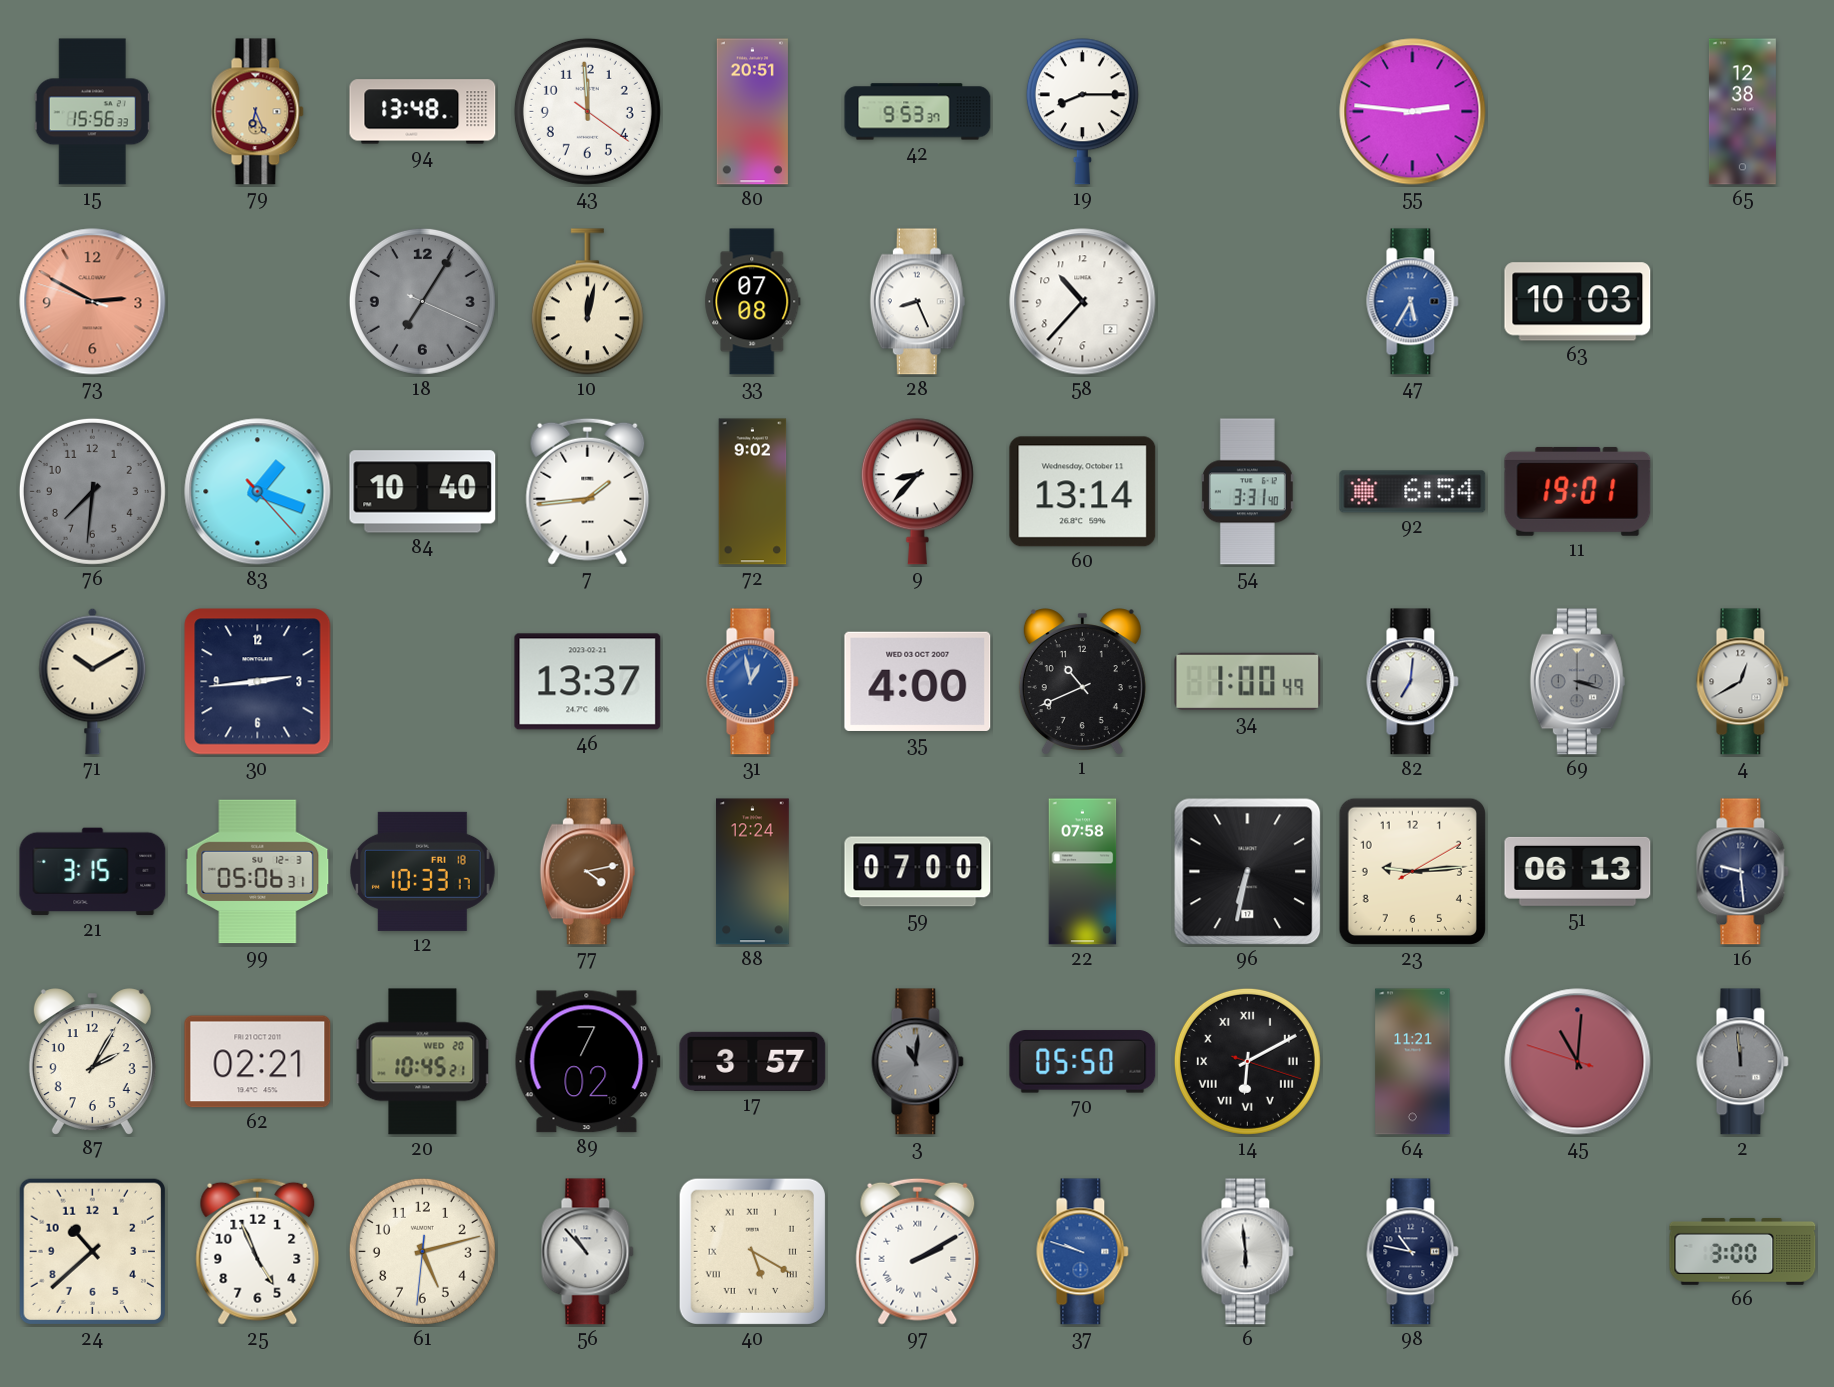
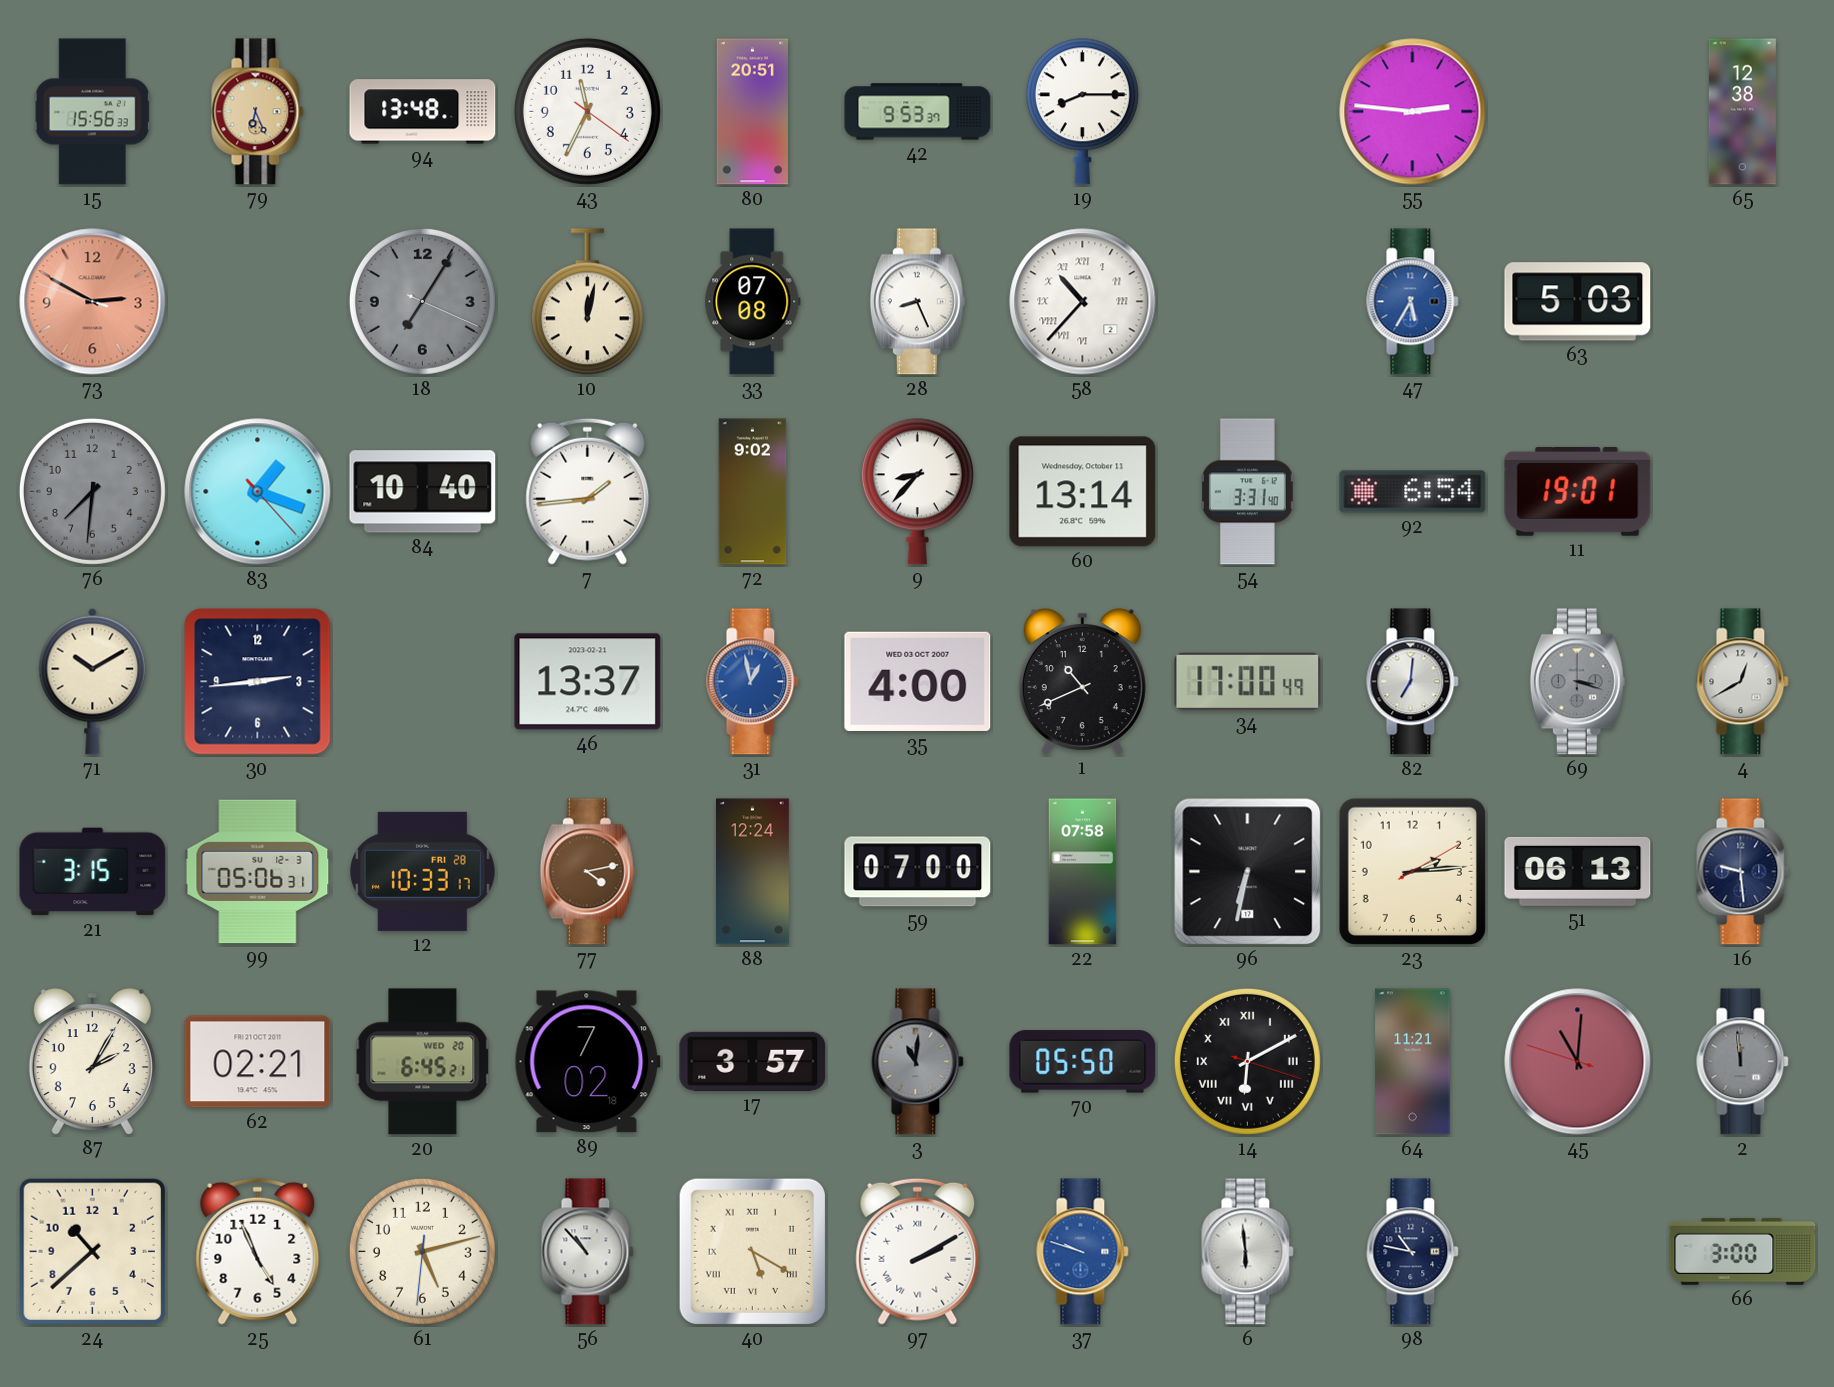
43: 11:59 -> 11:34
58 numerals: Arabic -> Roman
63: 10:03 -> 5:03
34: 1:00 -> 17:00
12 date: FRI 18 -> FRI 28
23: 9:14 -> 2:14
20: 10:45 -> 6:45
